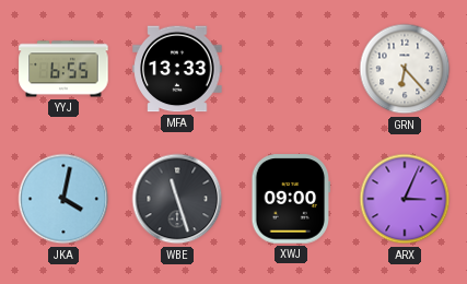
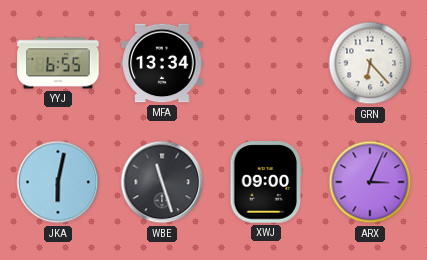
MFA: 13:33 -> 13:34
JKA: 4:02 -> 6:02
